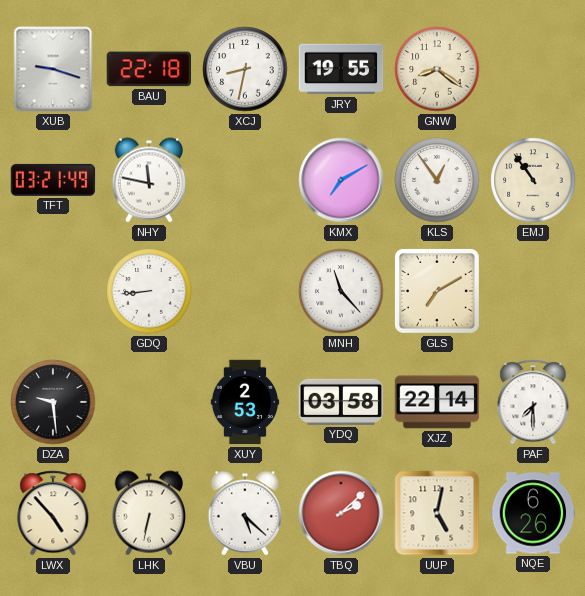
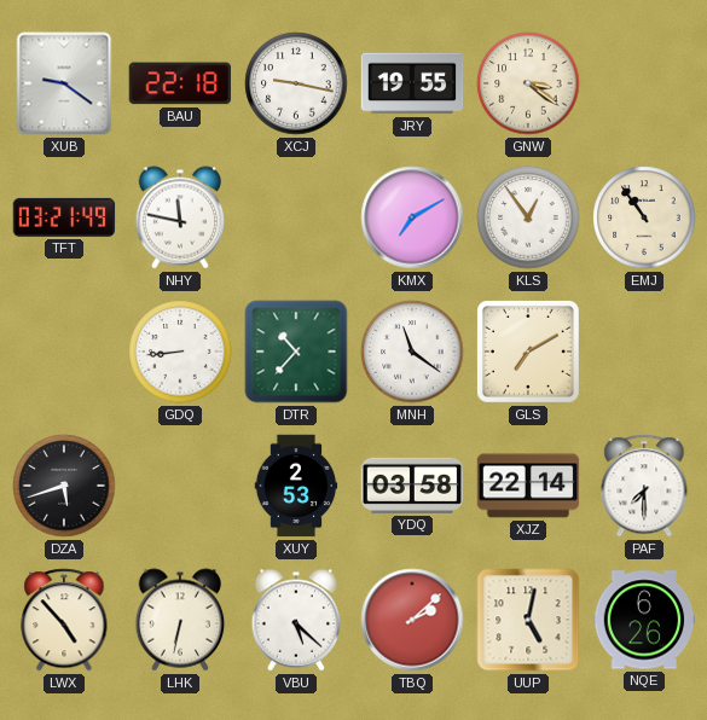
XUB: 9:18 -> 9:21
XCJ: 8:32 -> 9:17
GNW: 8:21 -> 3:21
DTR: none -> 10:37
MNH: 11:23 -> 11:21
DZA: 9:29 -> 5:42
